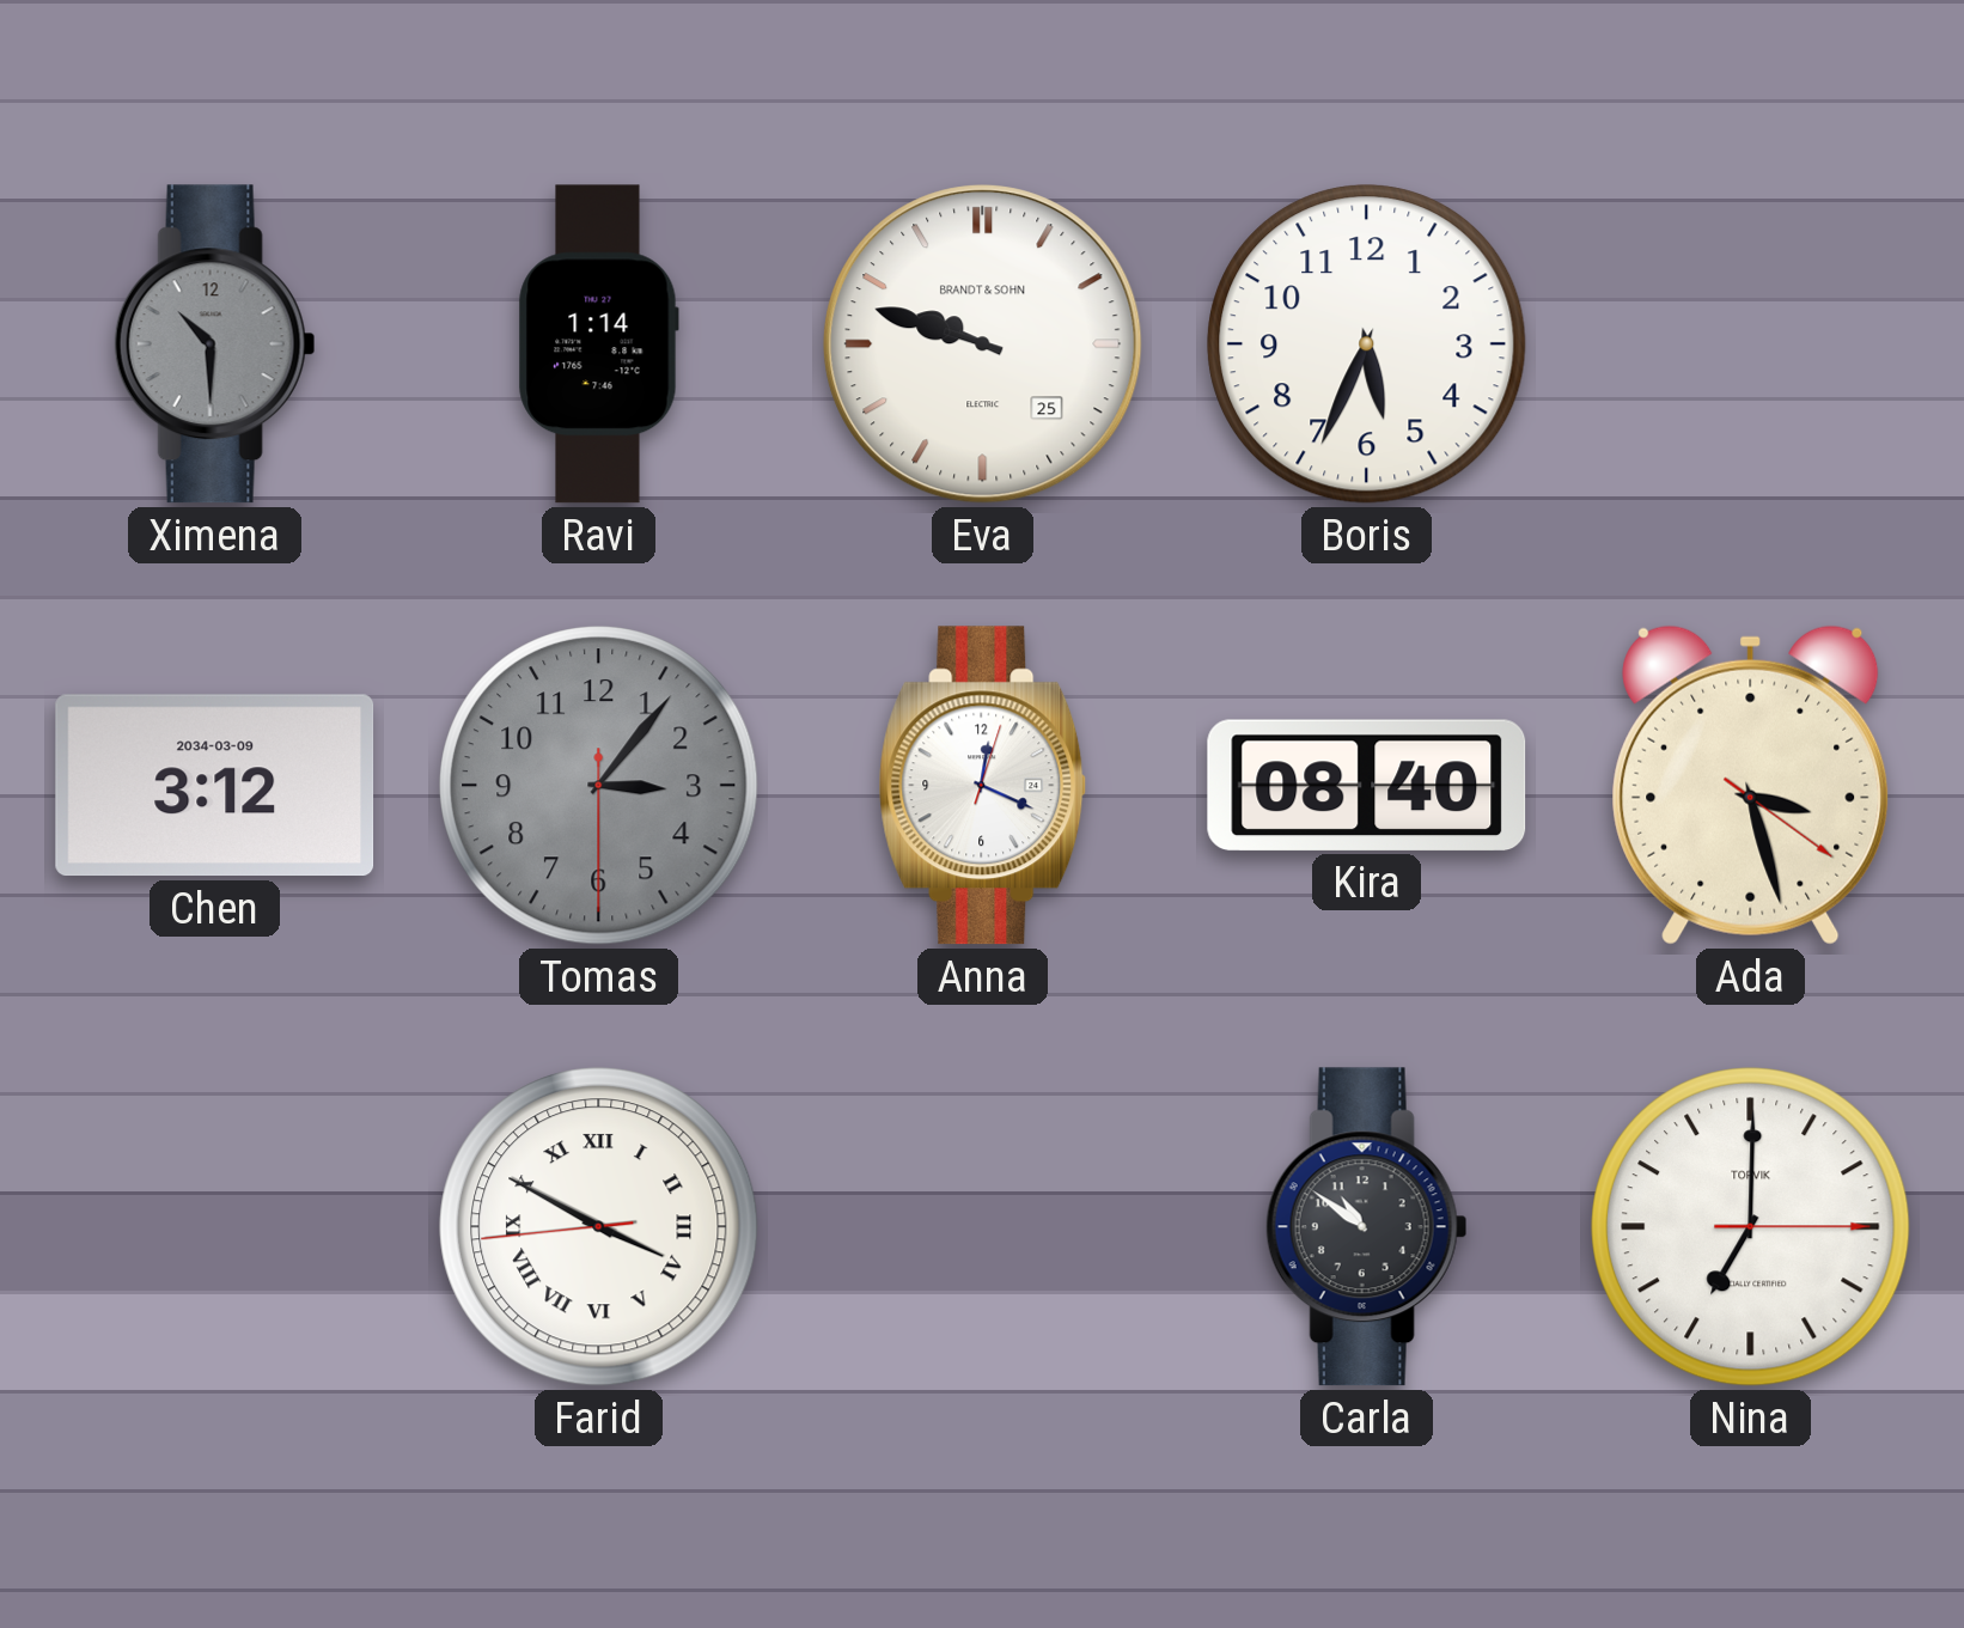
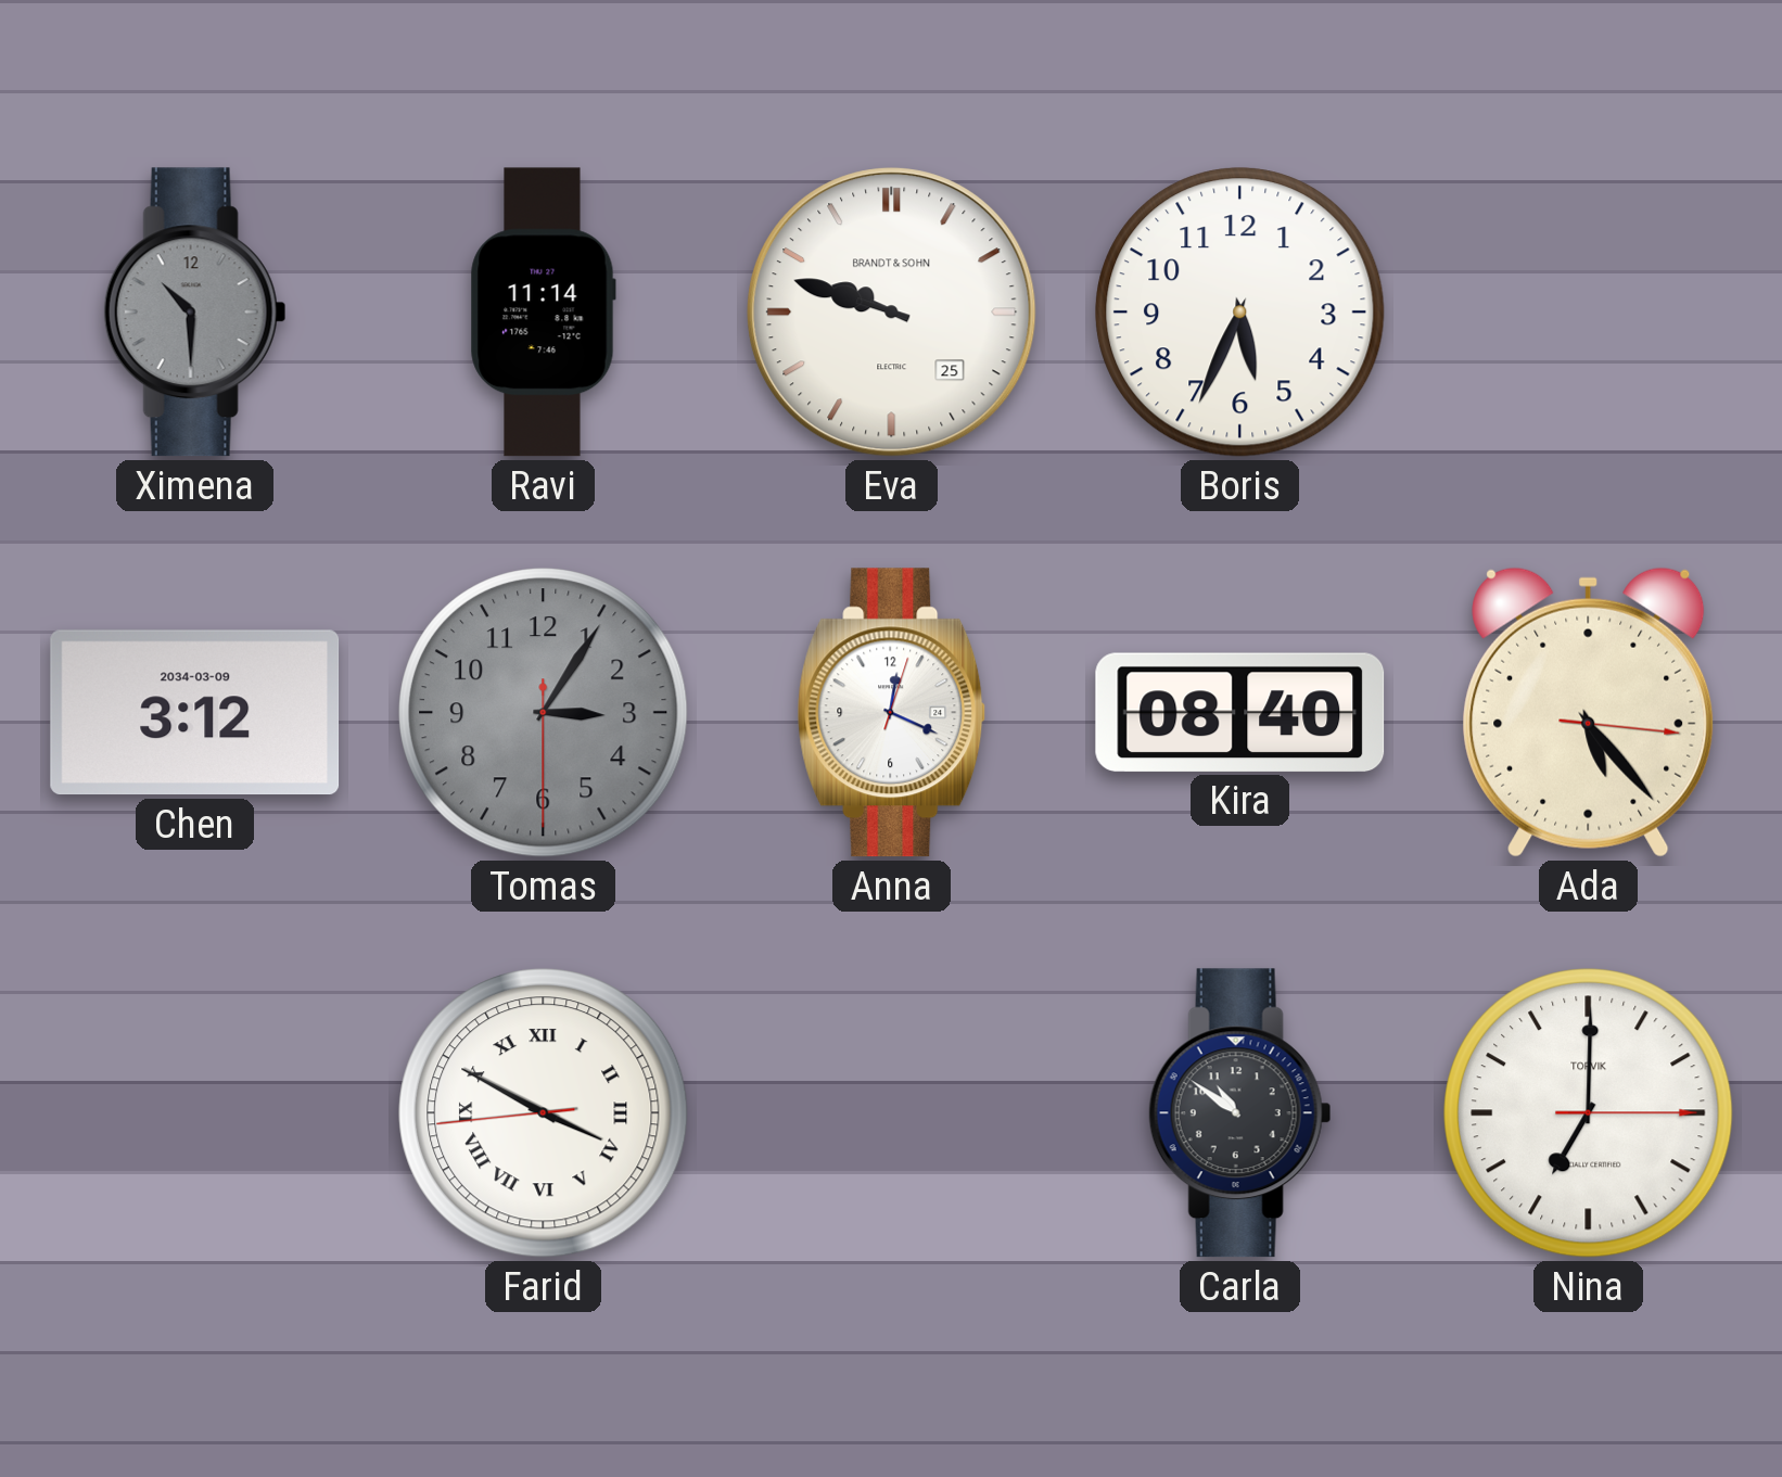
Ravi: 1:14 -> 11:14
Tomas: 3:06 -> 3:05
Ada: 3:27 -> 5:23
